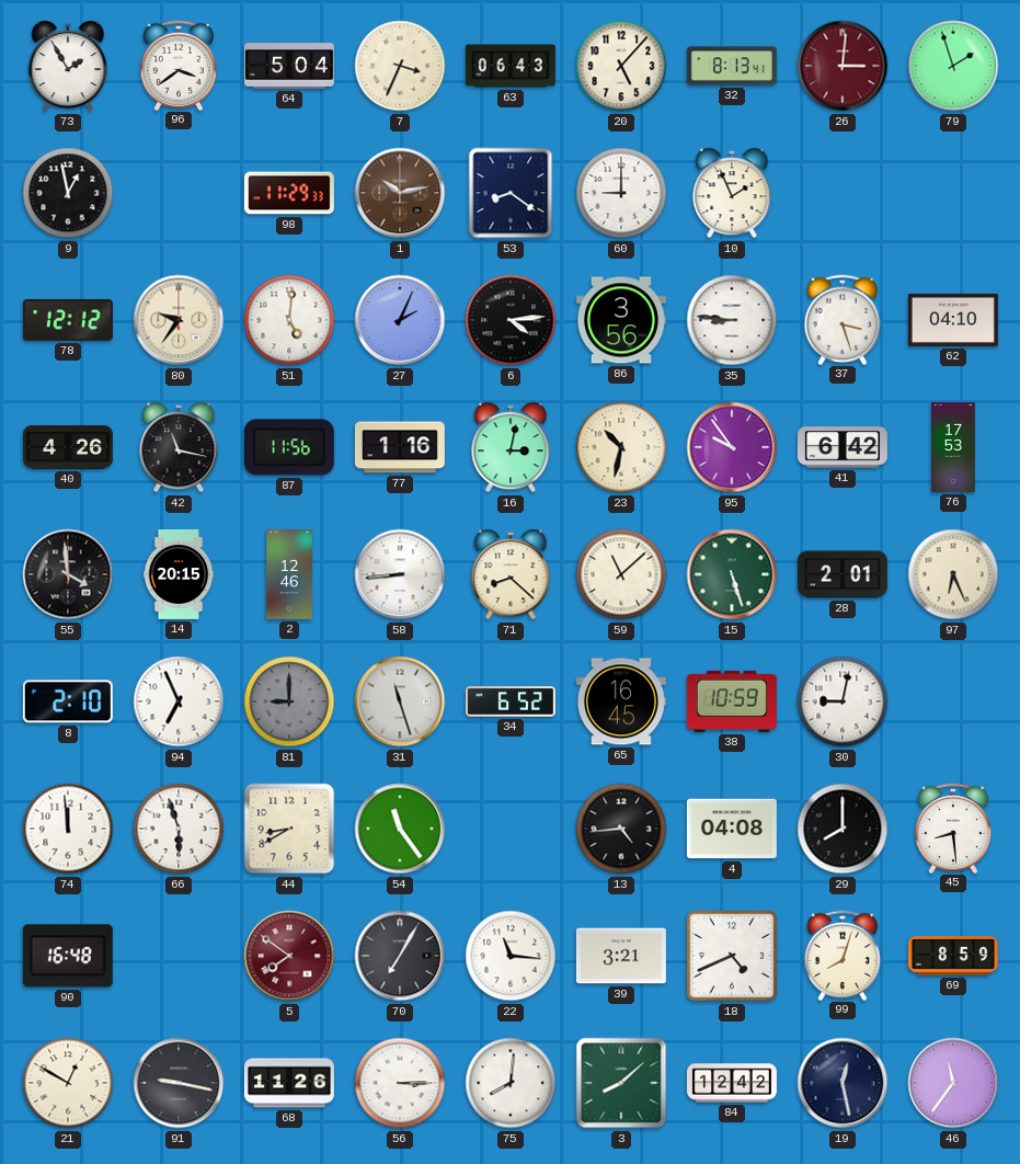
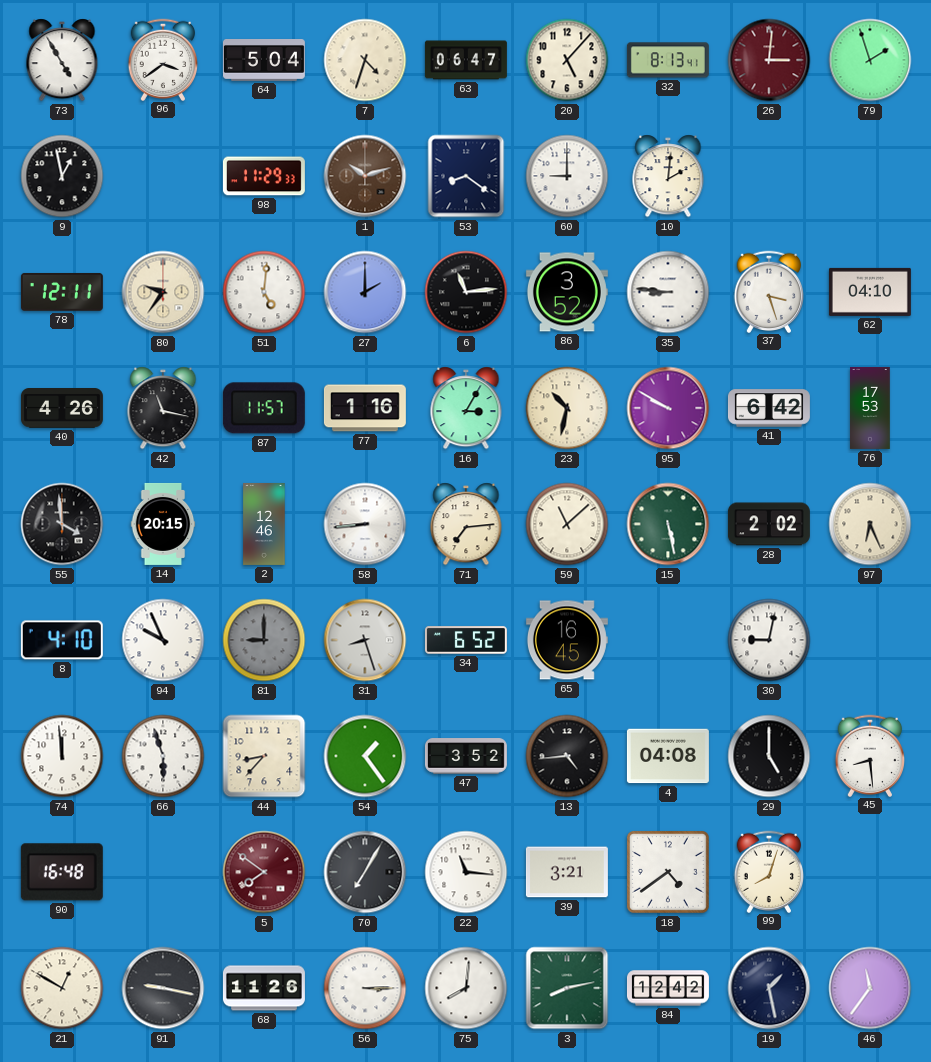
73: 1:55 -> 4:55
7: 3:34 -> 4:33
63: 06:43 -> 06:47
1: 10:13 -> 10:12
10: 1:56 -> 2:01
78: 12:12 -> 12:11
27: 2:04 -> 2:00
6: 4:14 -> 11:14
86: 3:56 -> 3:52
87: 11:56 -> 11:57
16: 3:02 -> 3:05
95: 9:54 -> 9:50
71: 8:22 -> 7:14
15: 5:27 -> 5:28
28: 2:01 -> 2:02
8: 2:10 -> 4:10
94: 6:56 -> 9:56
31: 11:27 -> 8:27
38: 10:59 -> none
44: 8:40 -> 8:37
54: 11:24 -> 1:24
47: none -> 3:52
29: 8:00 -> 5:00
18: 4:41 -> 4:39
69: 8:59 -> none
3: 8:08 -> 8:13
19: 12:28 -> 1:28
